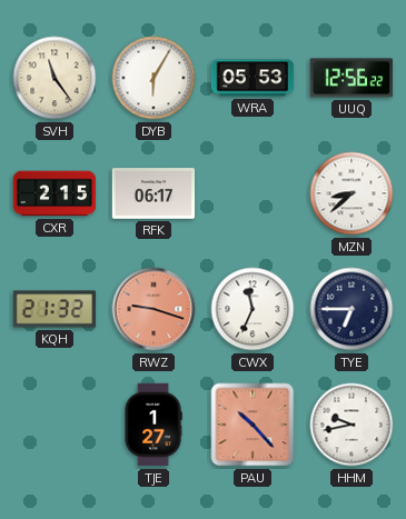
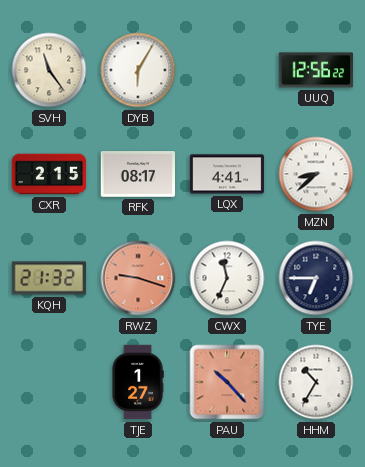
WRA: 05:53 -> none
RFK: 06:17 -> 08:17
LQX: none -> 4:41
HHM: 9:43 -> 10:35
